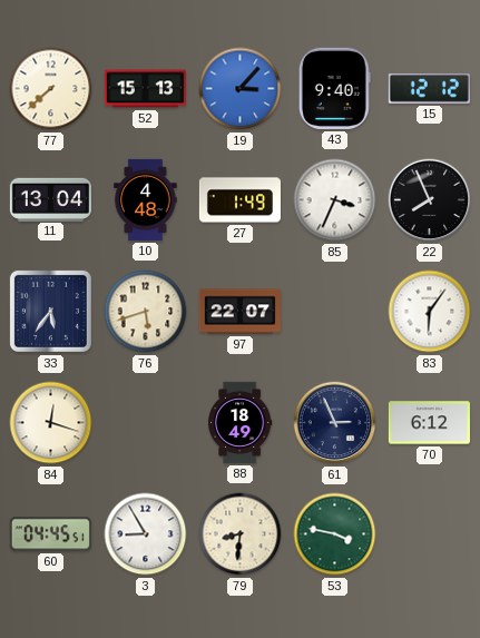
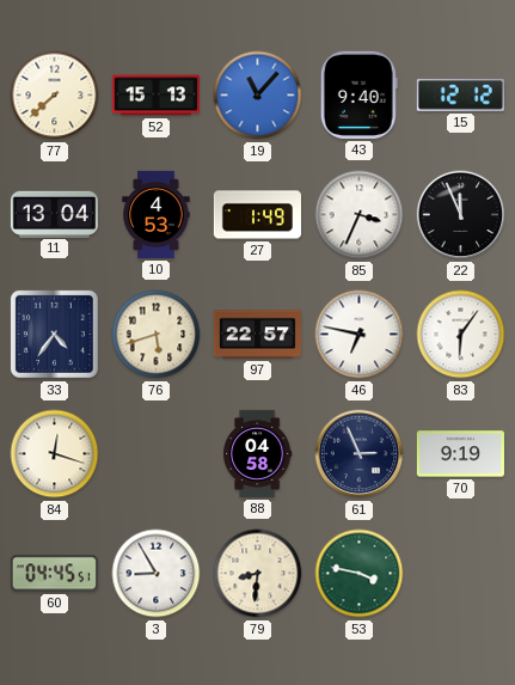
19: 3:07 -> 11:07
10: 4:48 -> 4:53
22: 7:56 -> 11:56
33: 5:36 -> 4:36
97: 22:07 -> 22:57
46: none -> 6:47
88: 18:49 -> 04:58
70: 6:12 -> 9:19
